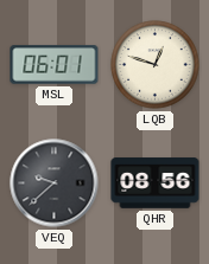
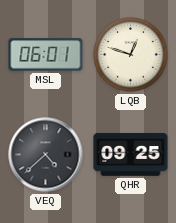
VEQ: 9:38 -> 4:38
QHR: 08:56 -> 09:25
